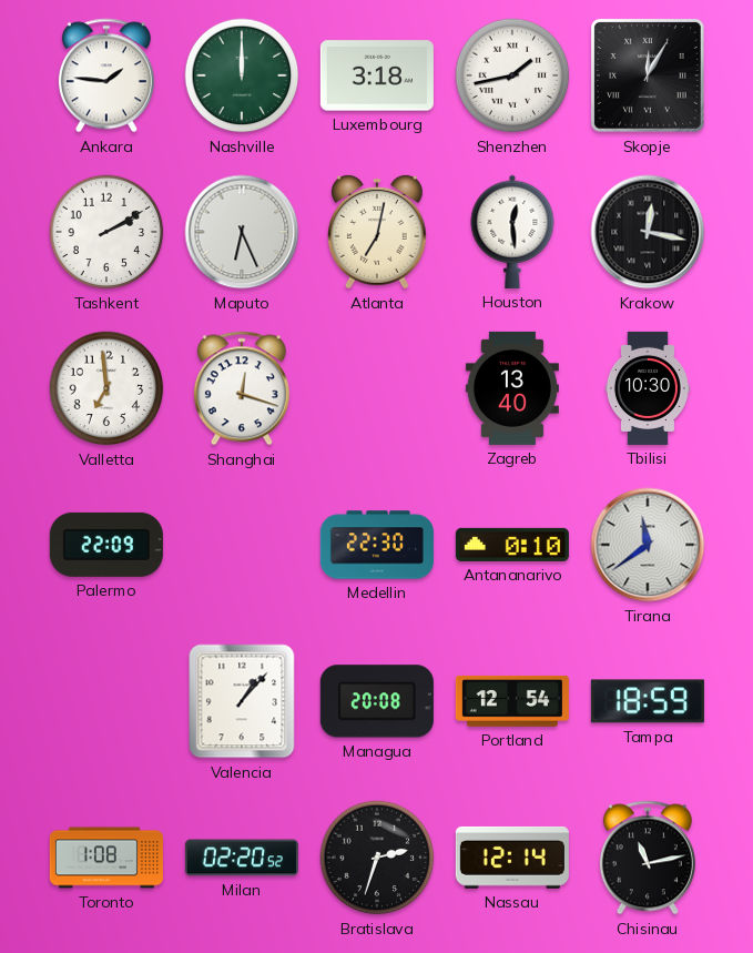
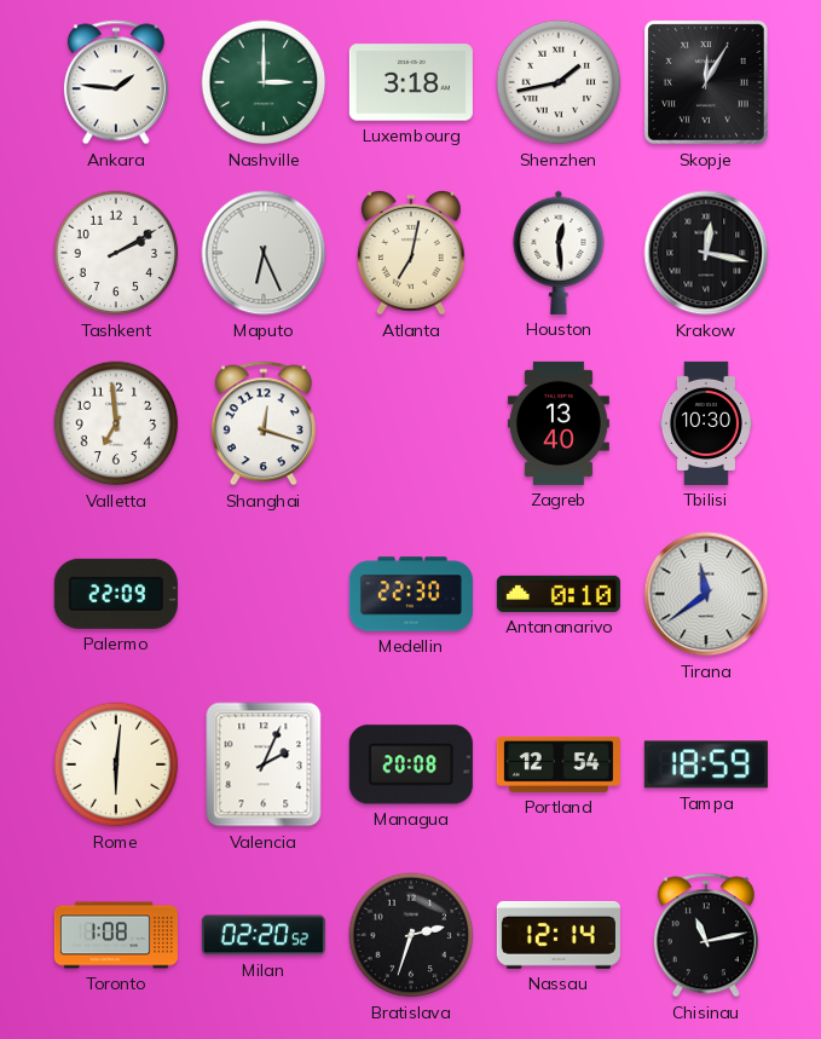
Nashville: 12:00 -> 3:00
Rome: none -> 6:01
Valencia: 1:07 -> 2:04
